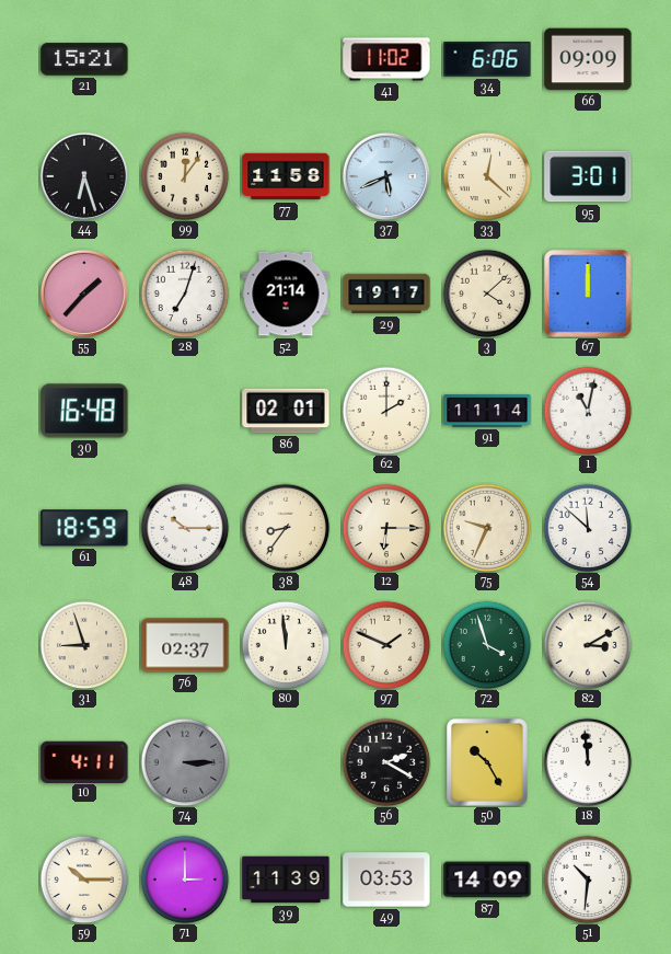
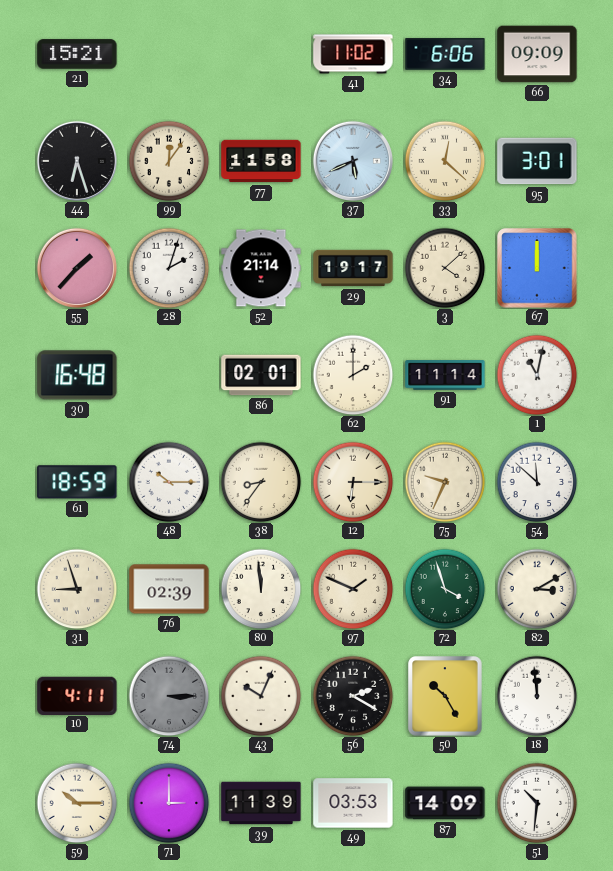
28: 7:03 -> 2:03
76: 02:37 -> 02:39
43: none -> 10:04
